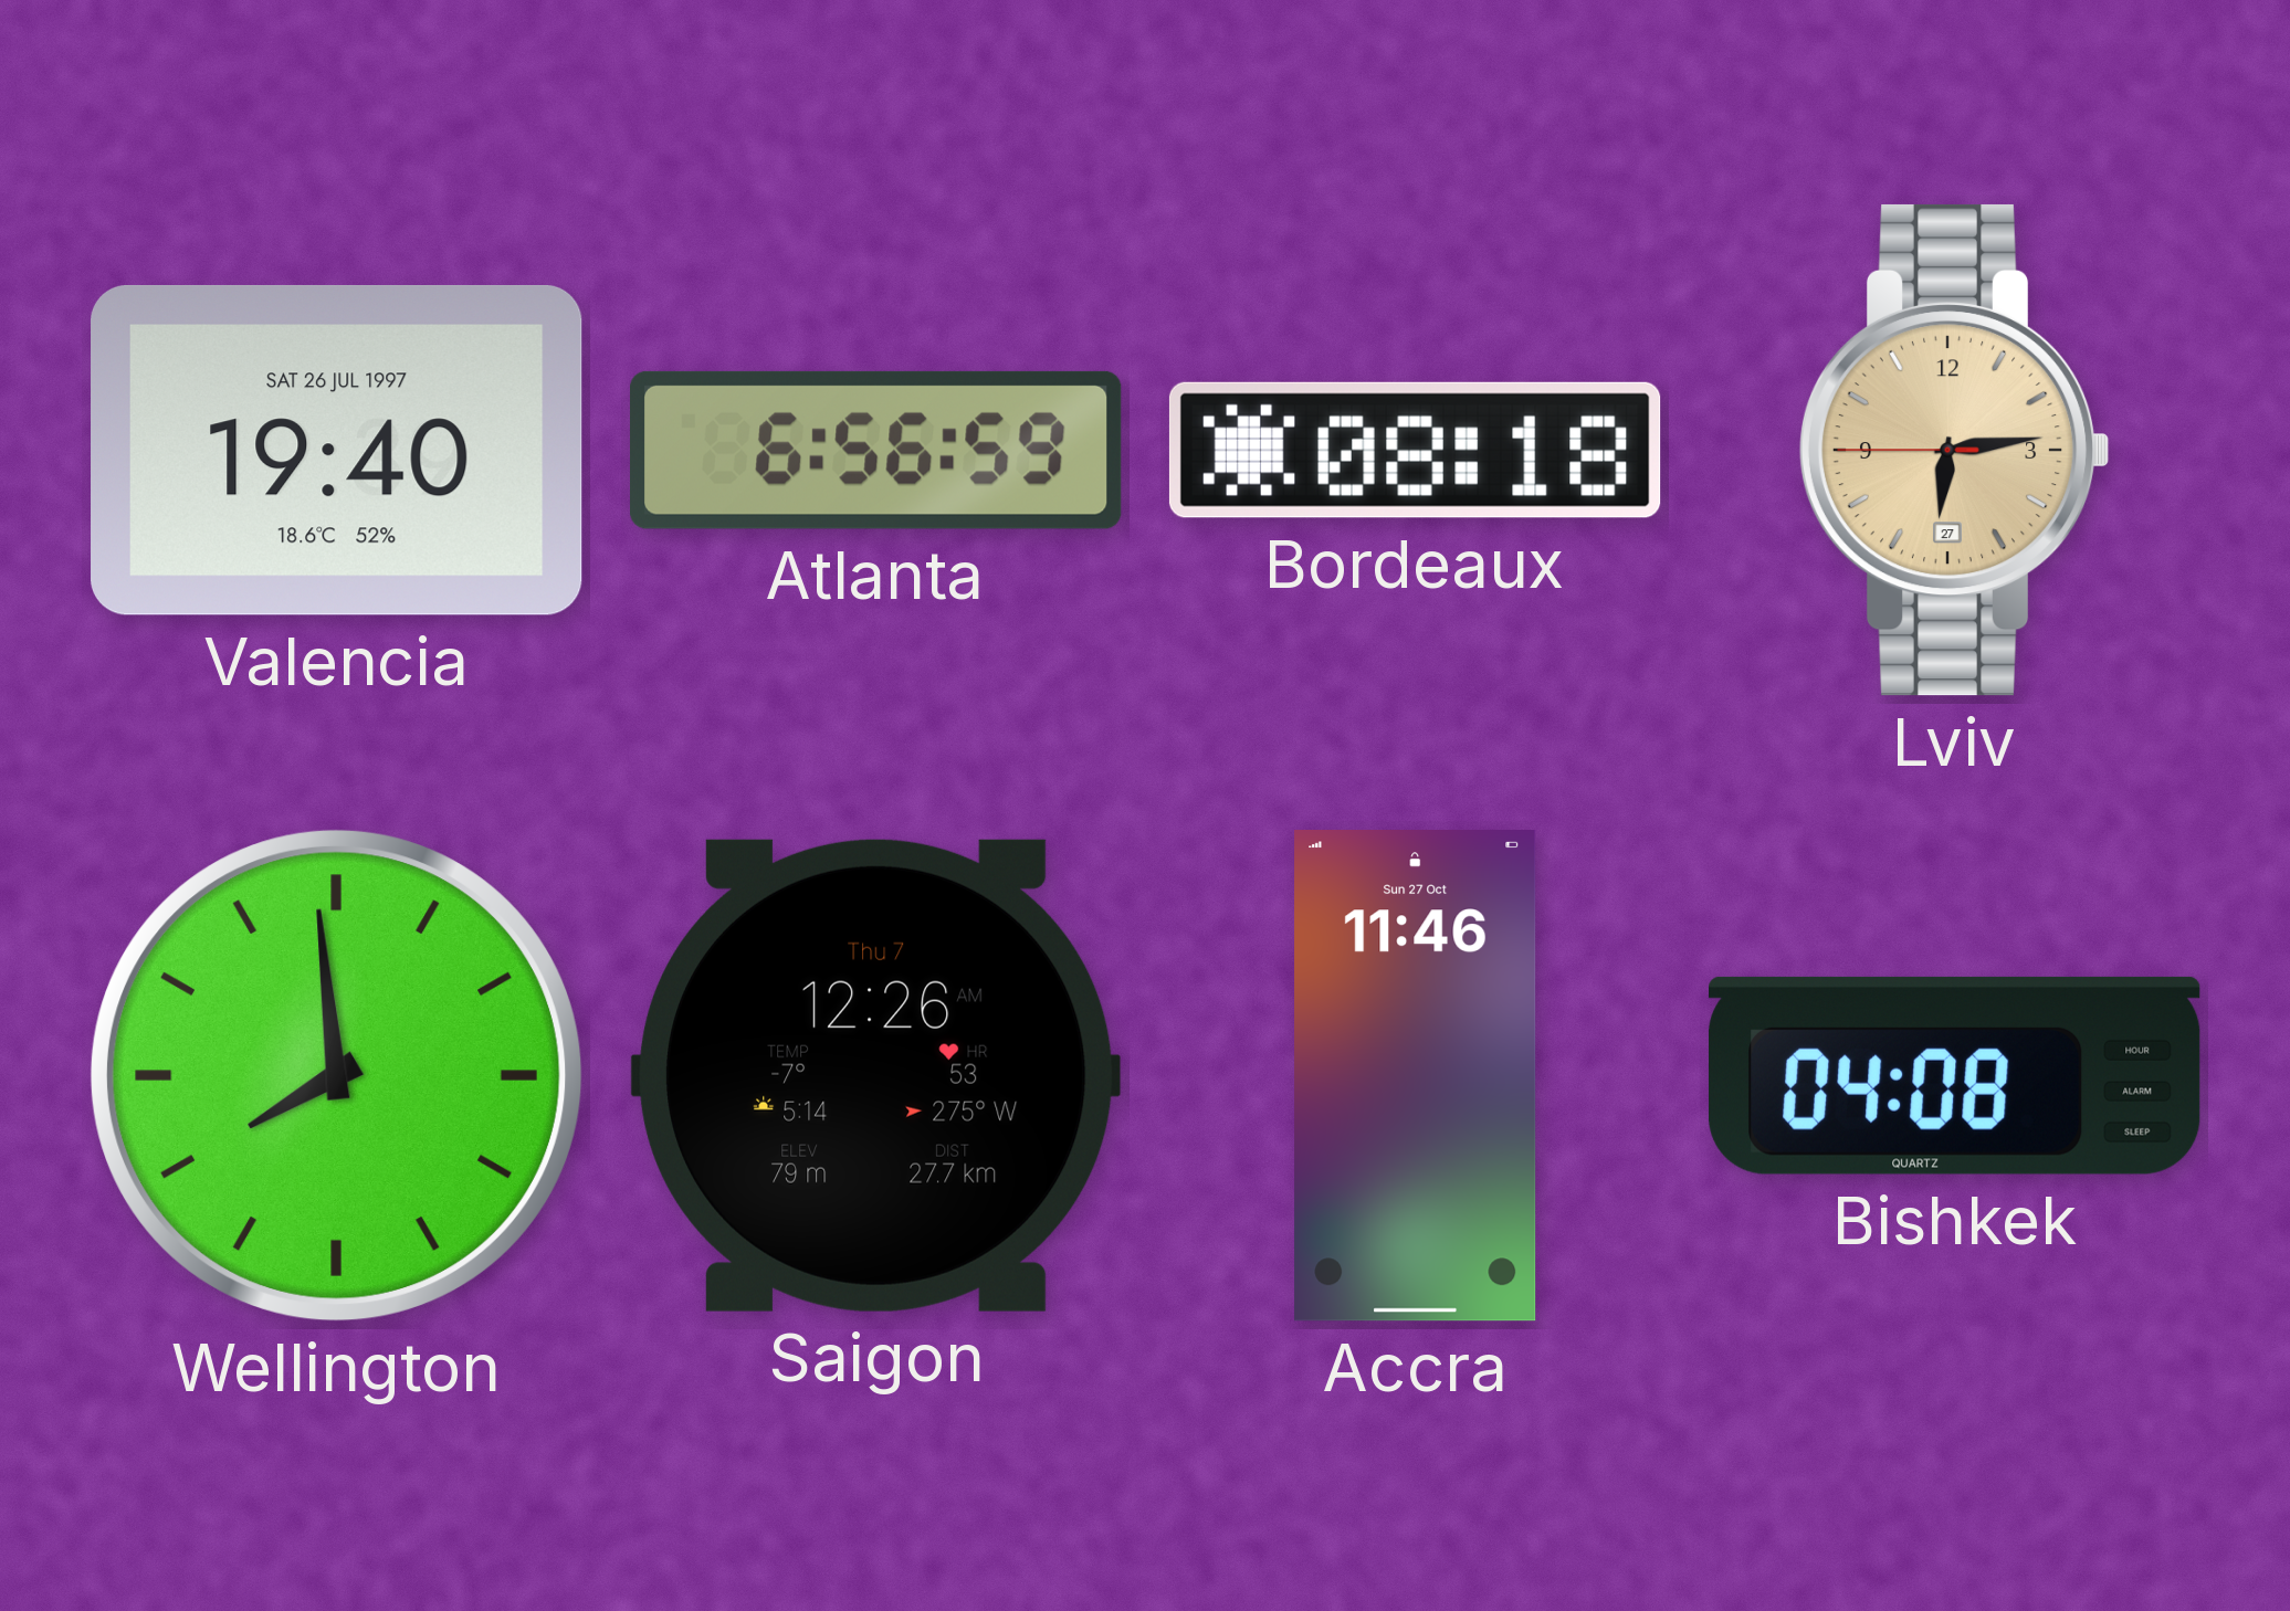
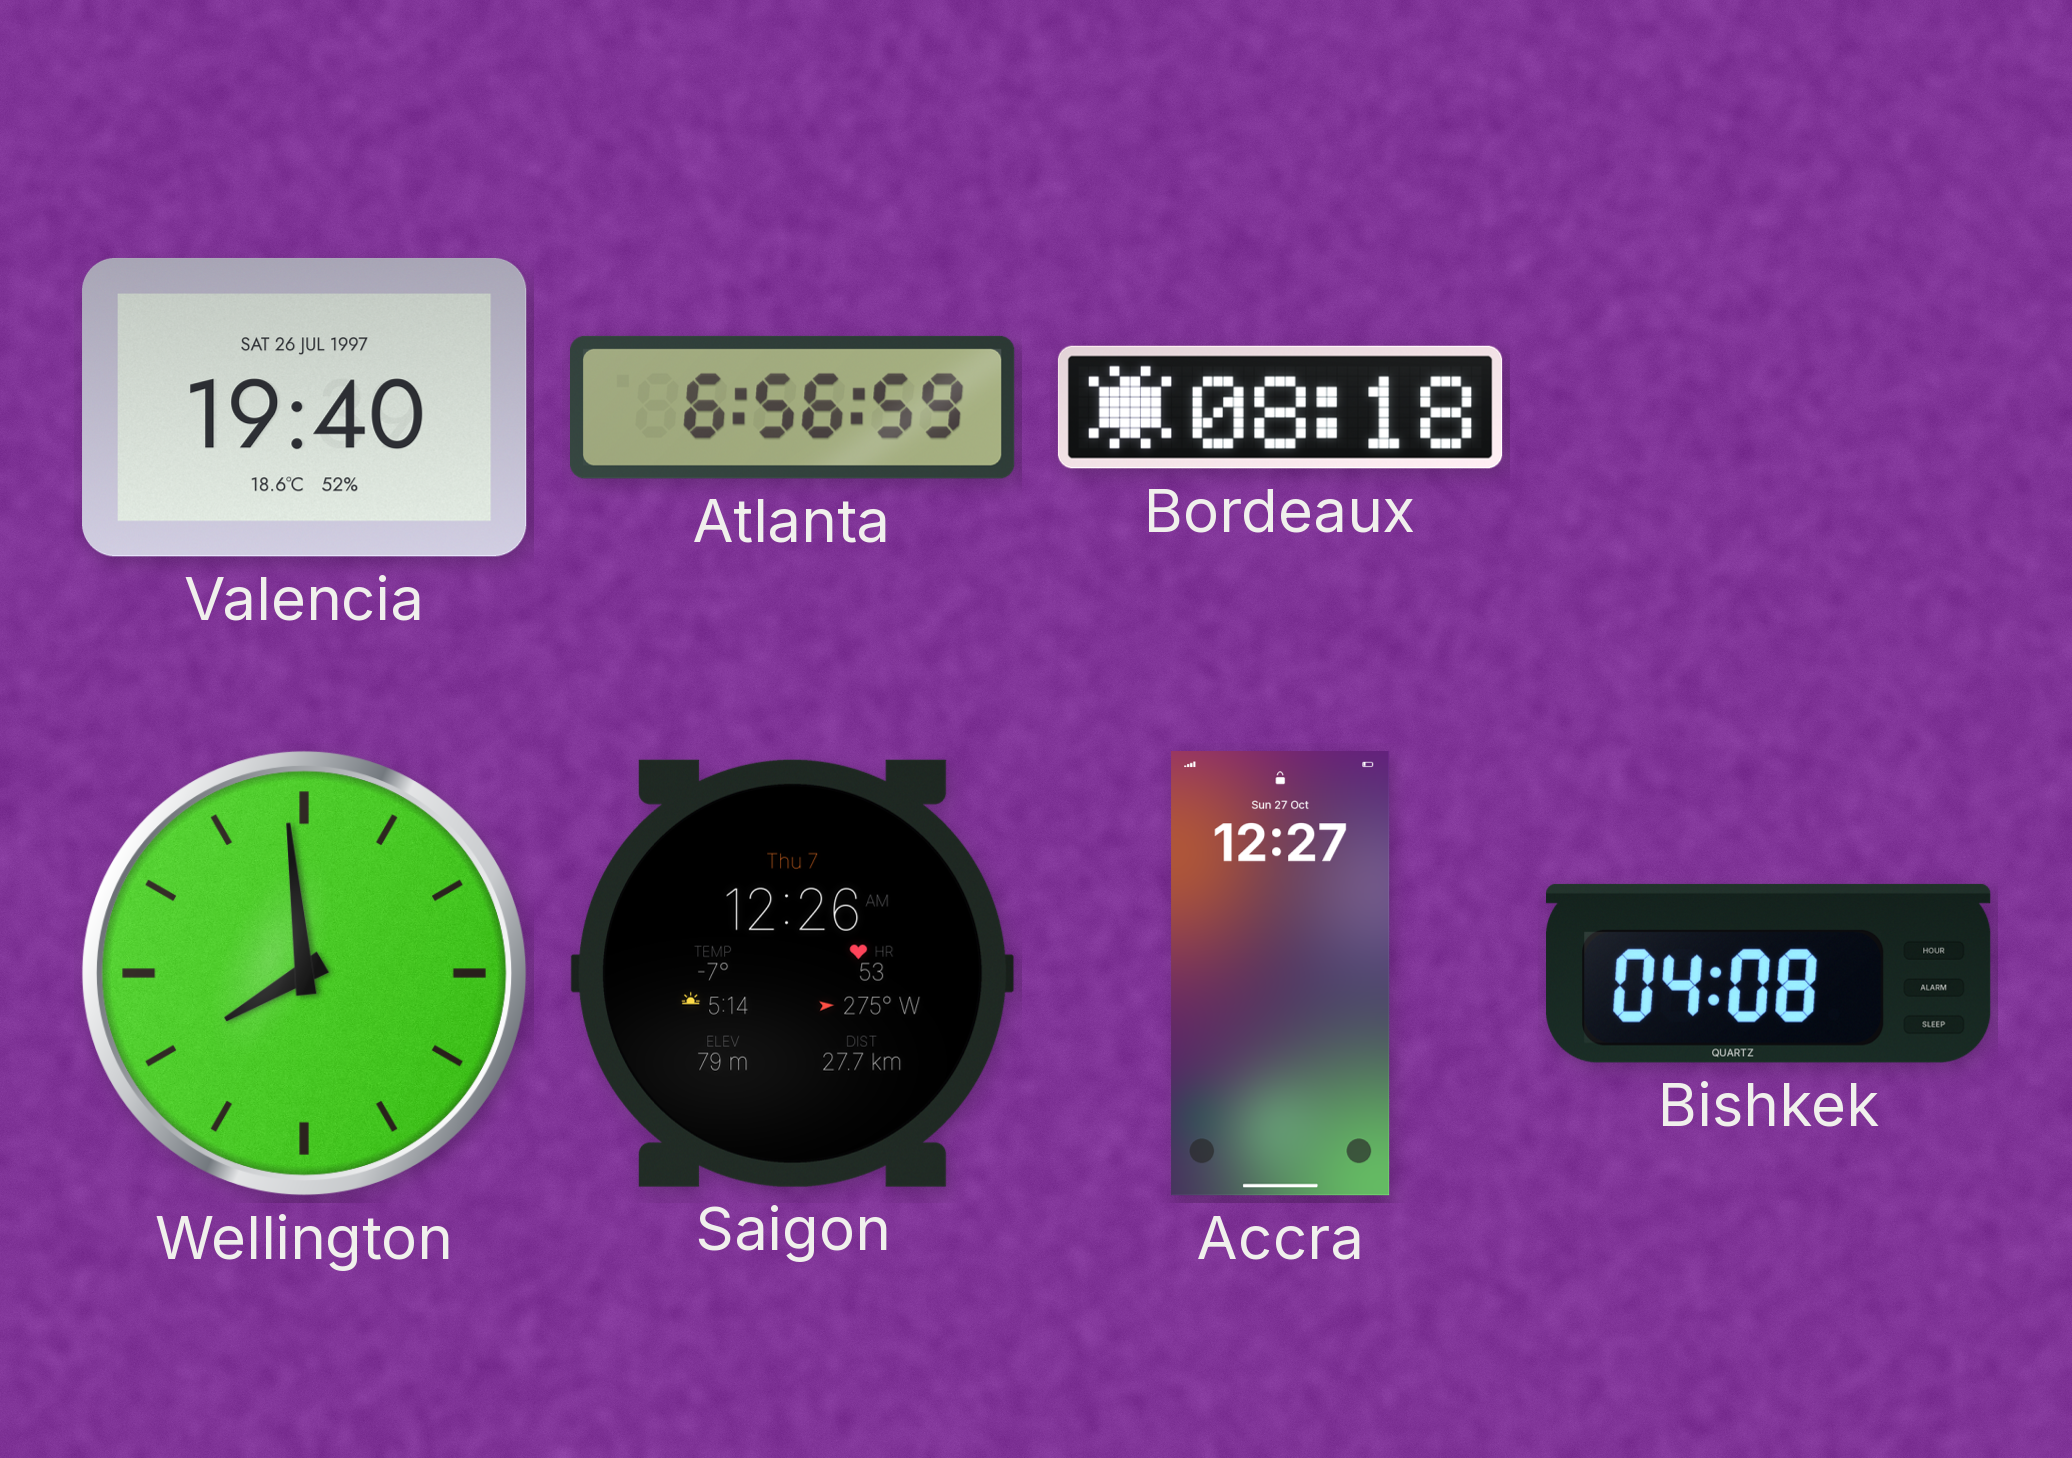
Lviv: 6:13 -> none
Accra: 11:46 -> 12:27
